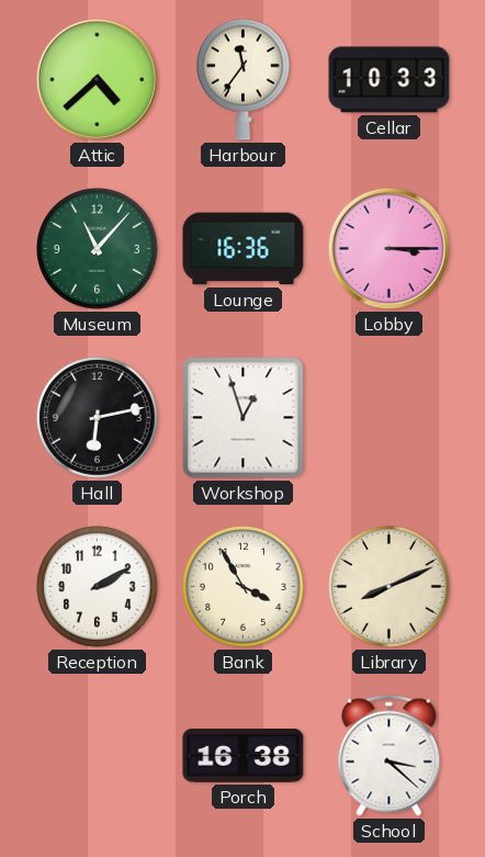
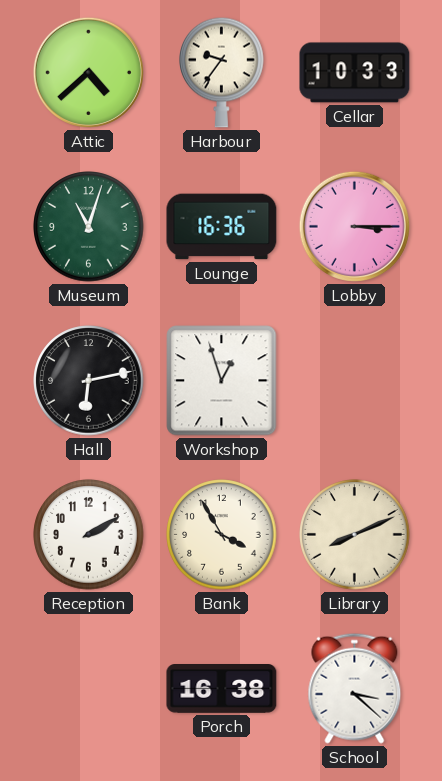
Harbour: 11:36 -> 9:36
Museum: 11:07 -> 11:03
